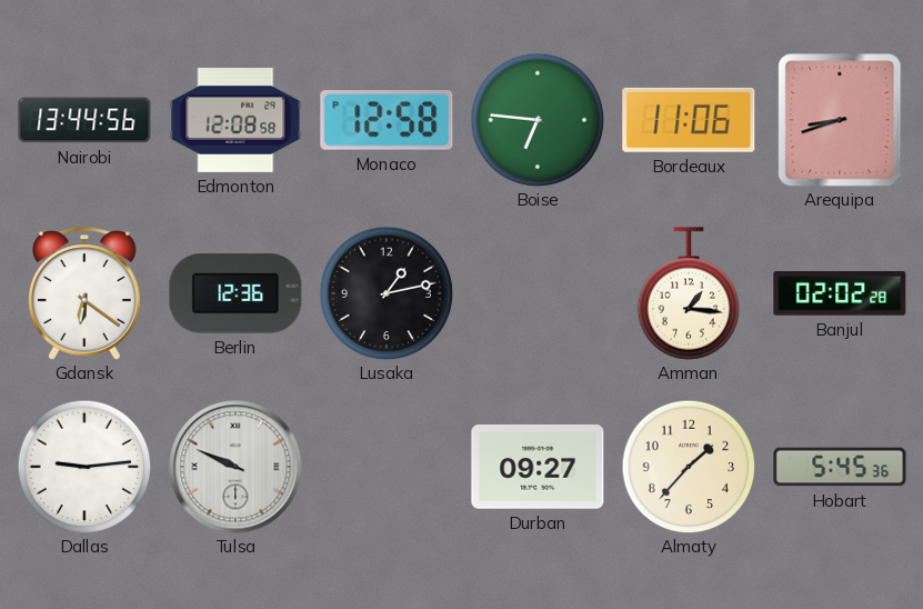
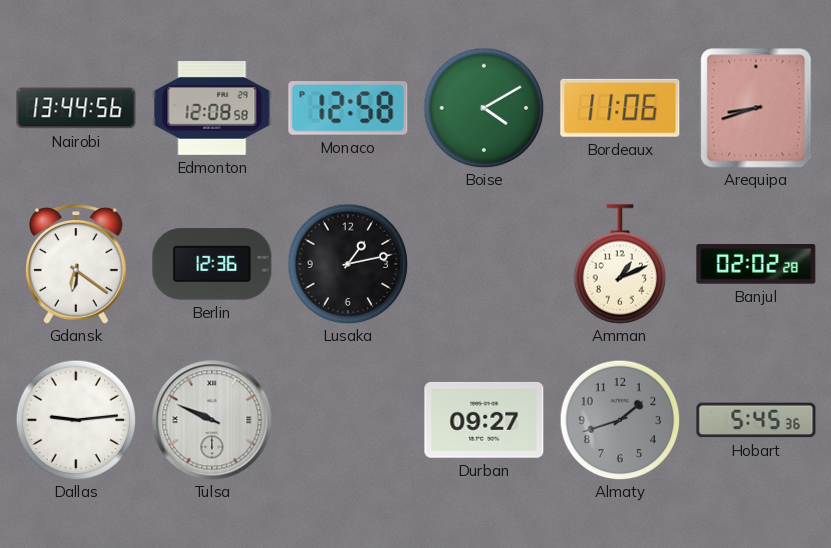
Boise: 6:46 -> 4:10
Amman: 1:16 -> 1:11
Almaty: 1:37 -> 1:42
Almaty dial: cream -> grey
